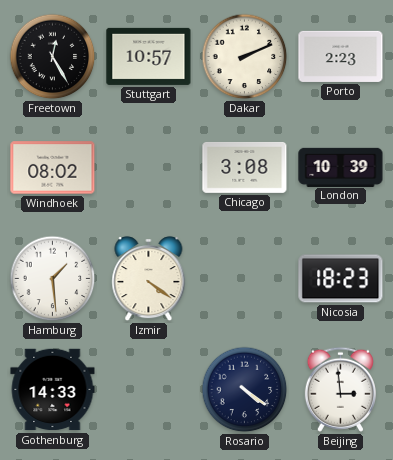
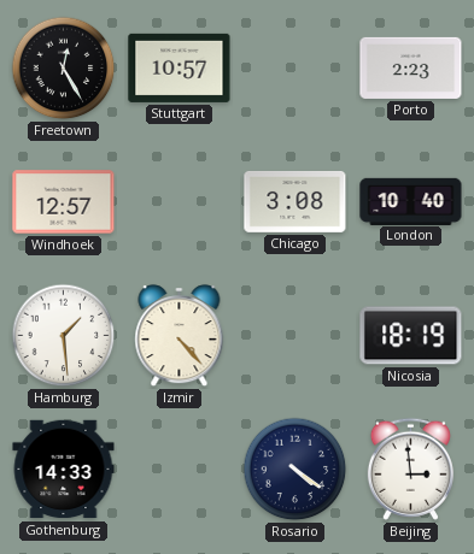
Dakar: 2:11 -> none
Windhoek: 08:02 -> 12:57
London: 10:39 -> 10:40
Izmir: 4:21 -> 4:23
Nicosia: 18:23 -> 18:19
